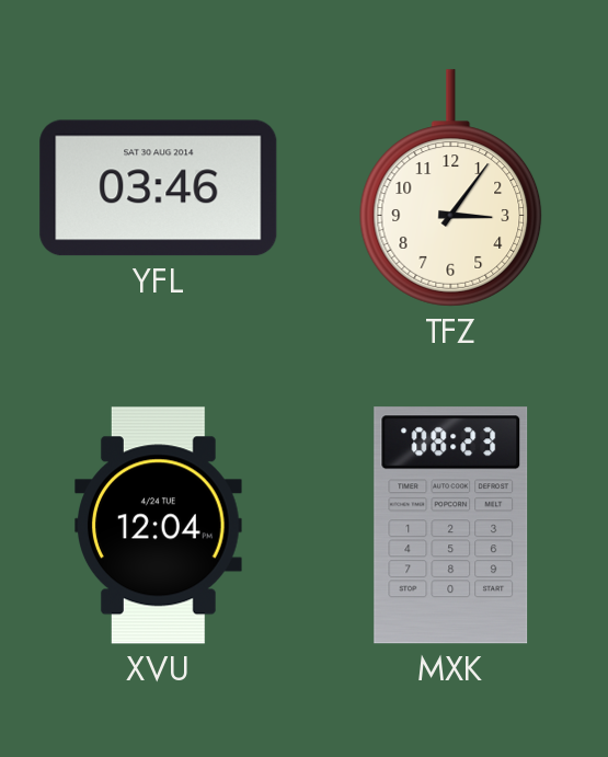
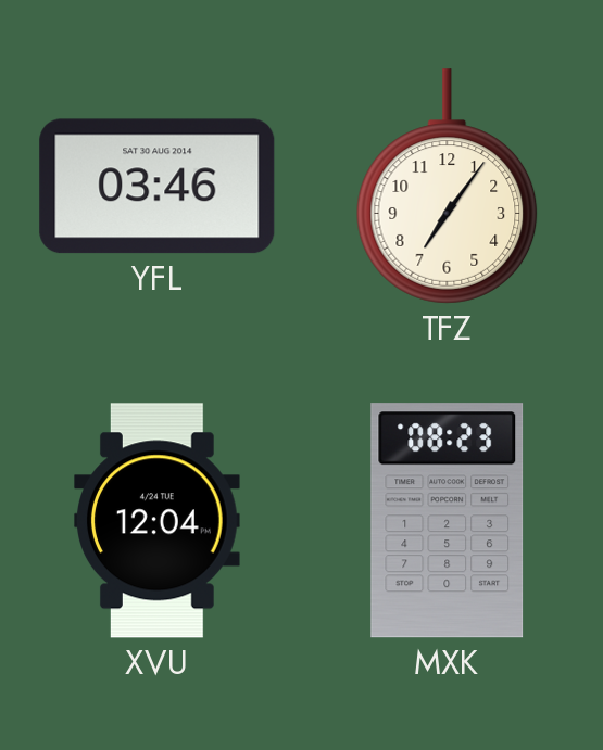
TFZ: 3:06 -> 7:06
